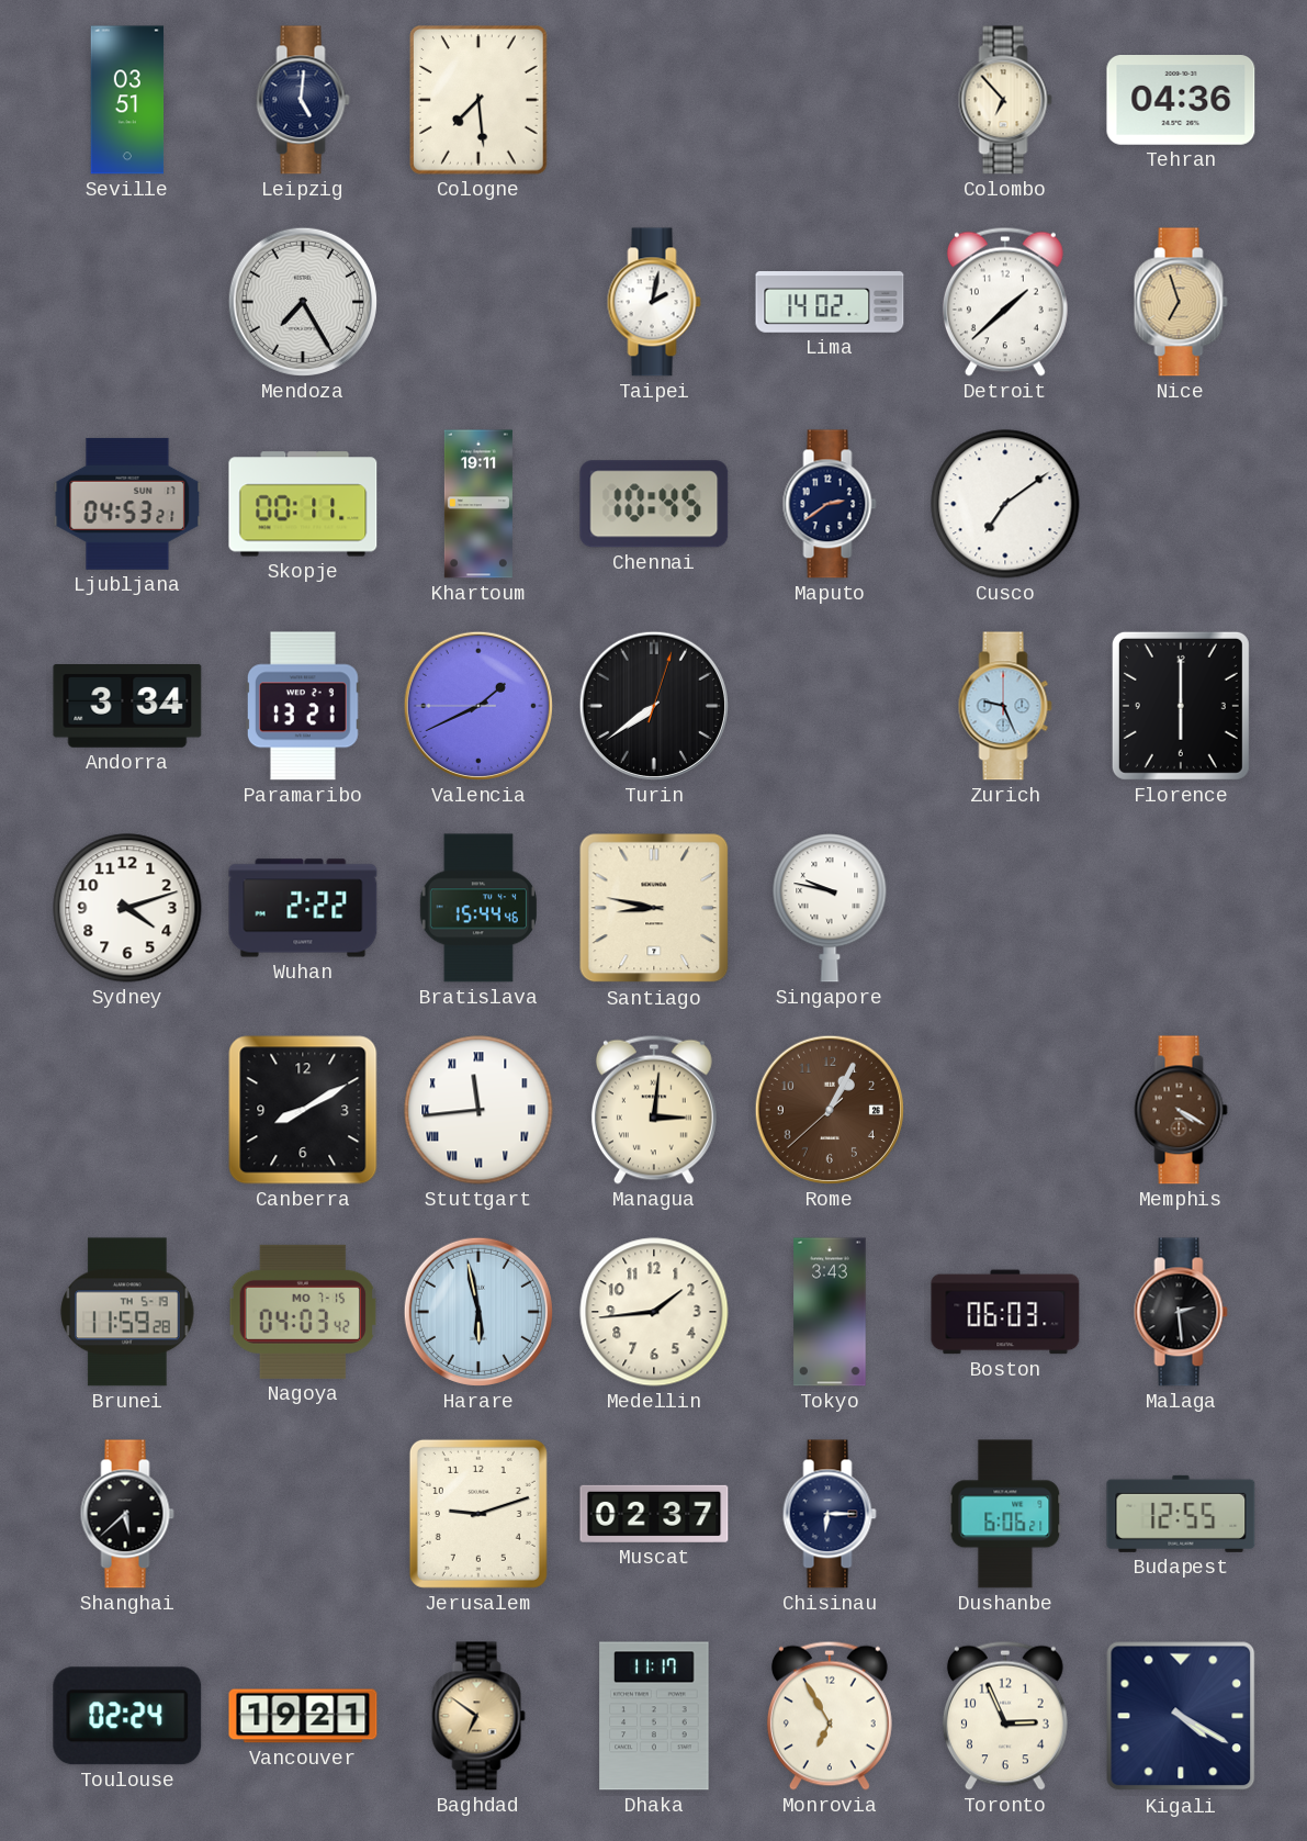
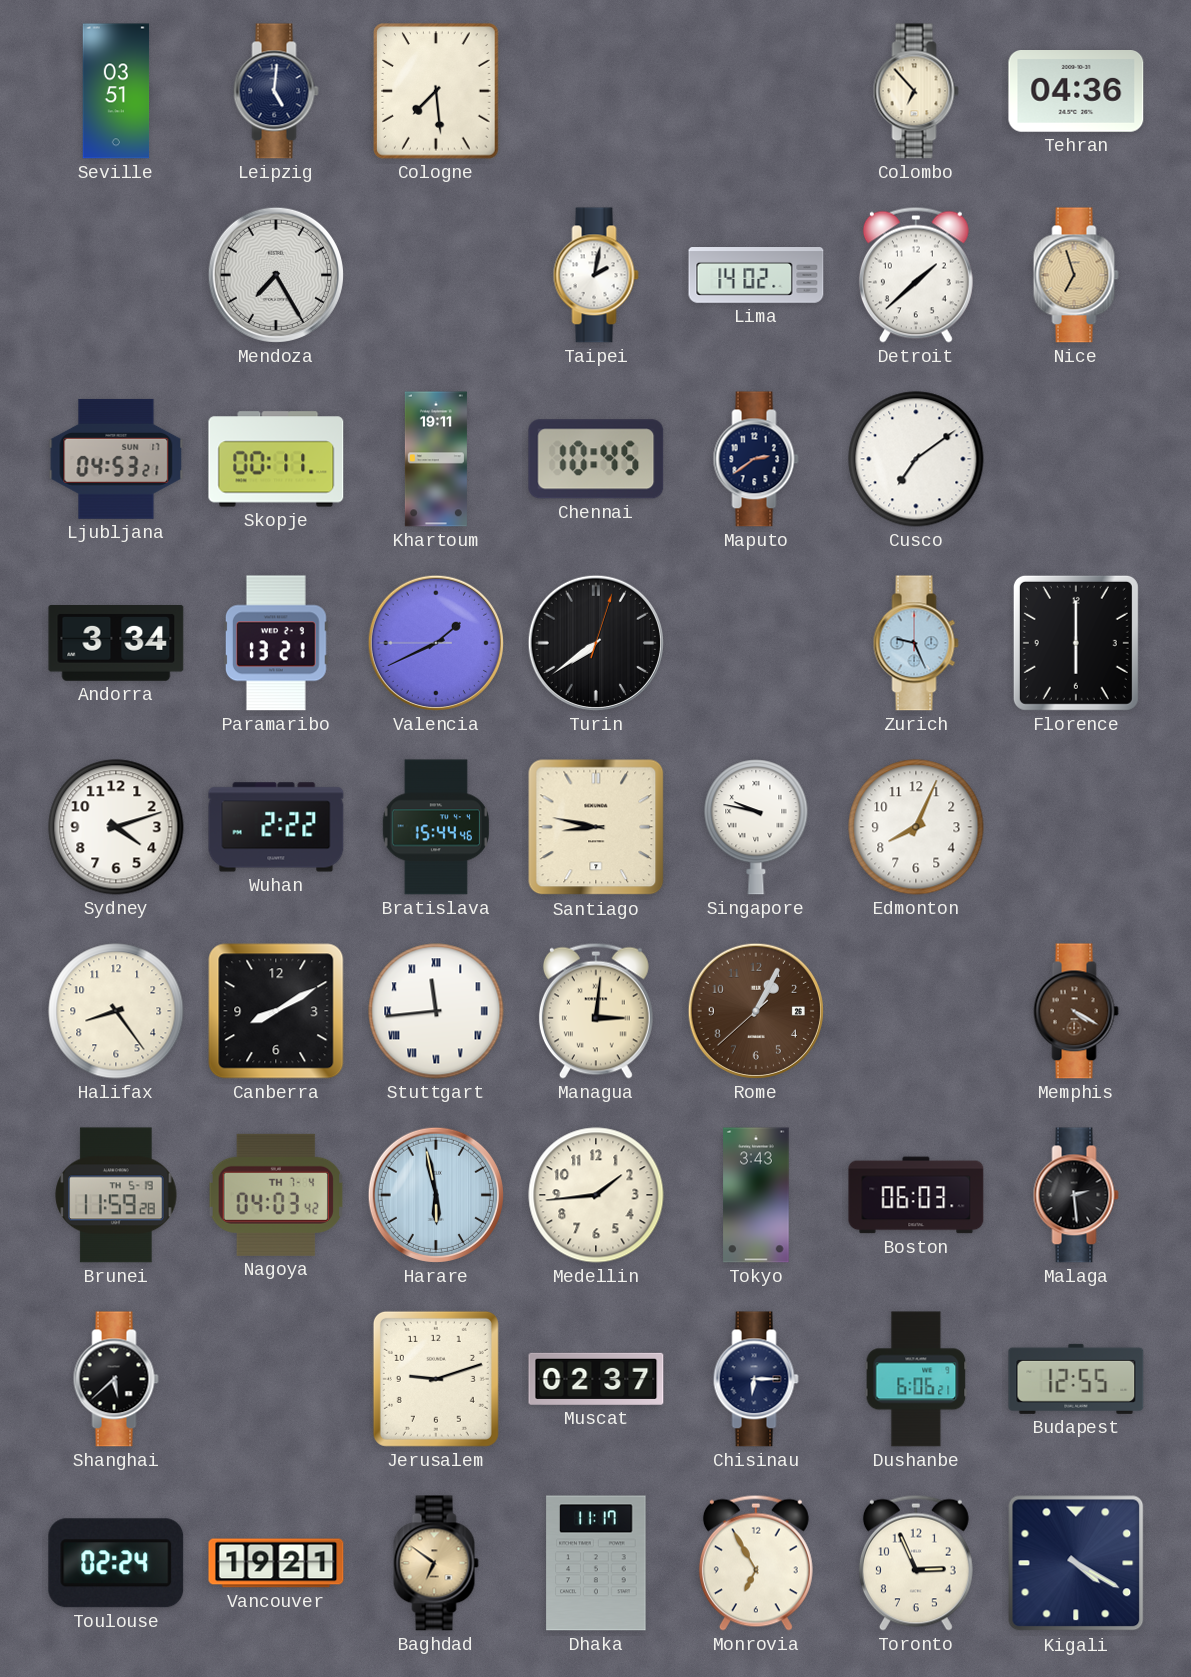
Edmonton: none -> 8:04
Halifax: none -> 8:24
Nagoya date: MO 7-15 -> TH 7-4
